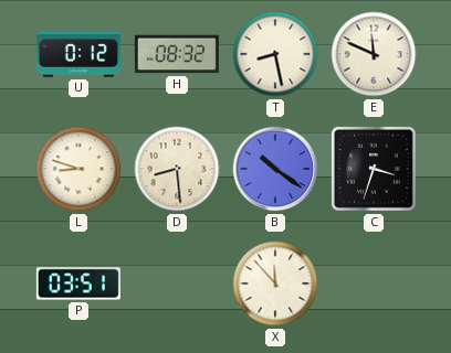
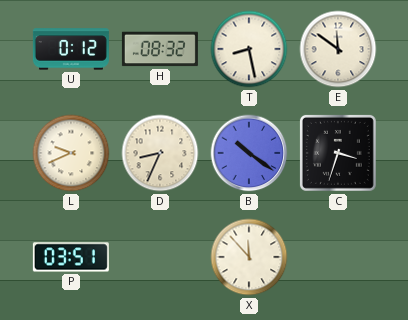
E: 11:49 -> 11:51
L: 8:48 -> 9:41
D: 8:29 -> 8:34
